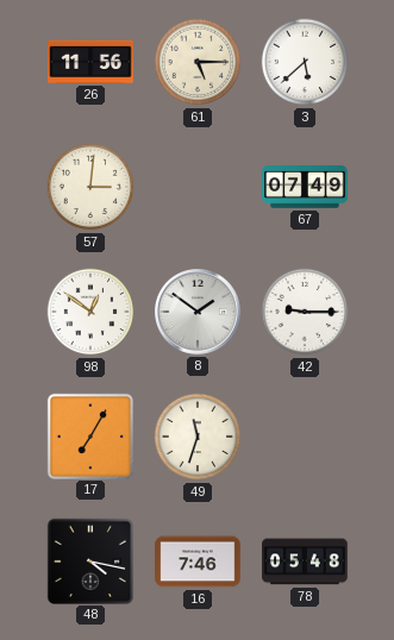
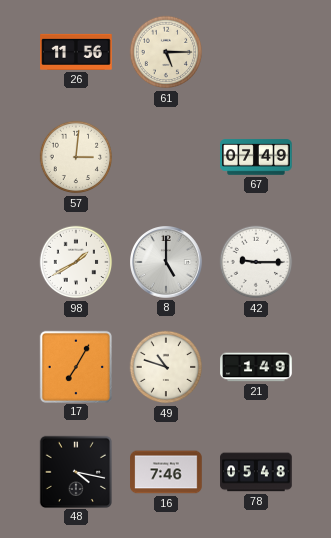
3: 5:38 -> none
98: 12:51 -> 1:40
8: 1:51 -> 5:00
49: 11:33 -> 10:48
21: none -> 1:49
